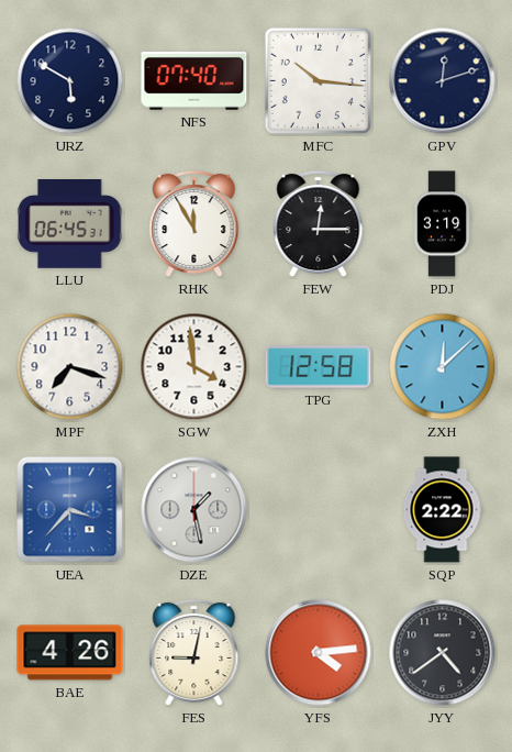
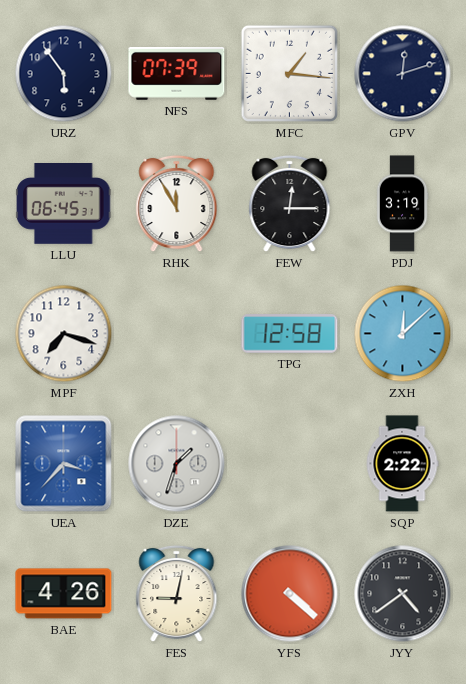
URZ: 5:50 -> 5:54
NFS: 07:40 -> 07:39
MFC: 10:16 -> 1:16
SGW: 3:59 -> none
DZE: 1:28 -> 1:33
YFS: 4:14 -> 4:22
